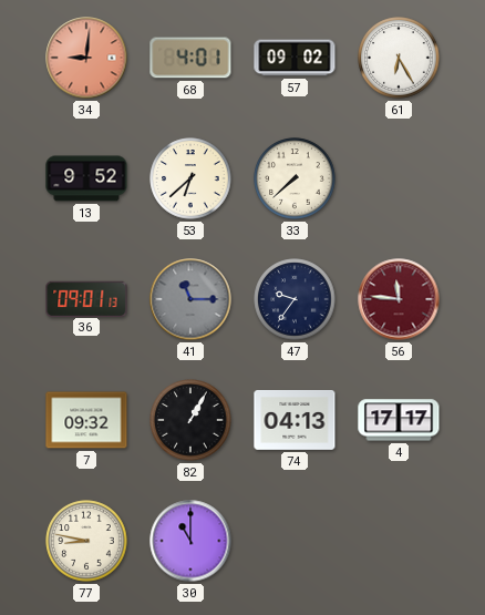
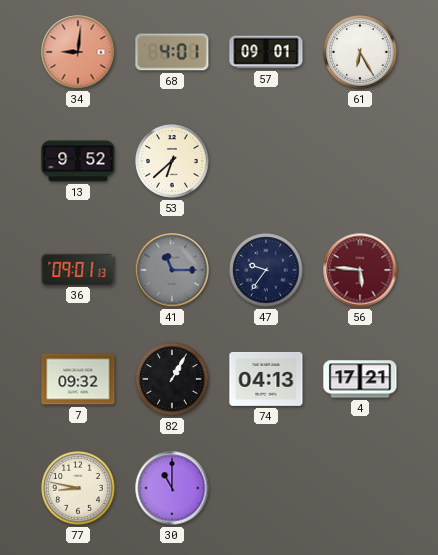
57: 09:02 -> 09:01
33: 7:38 -> none
56: 11:46 -> 5:46
4: 17:17 -> 17:21
